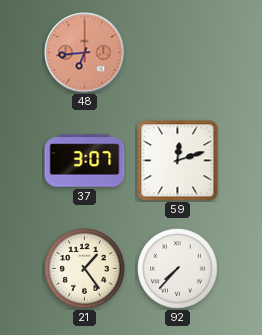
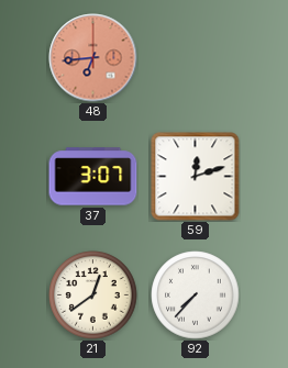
21: 1:24 -> 12:39
